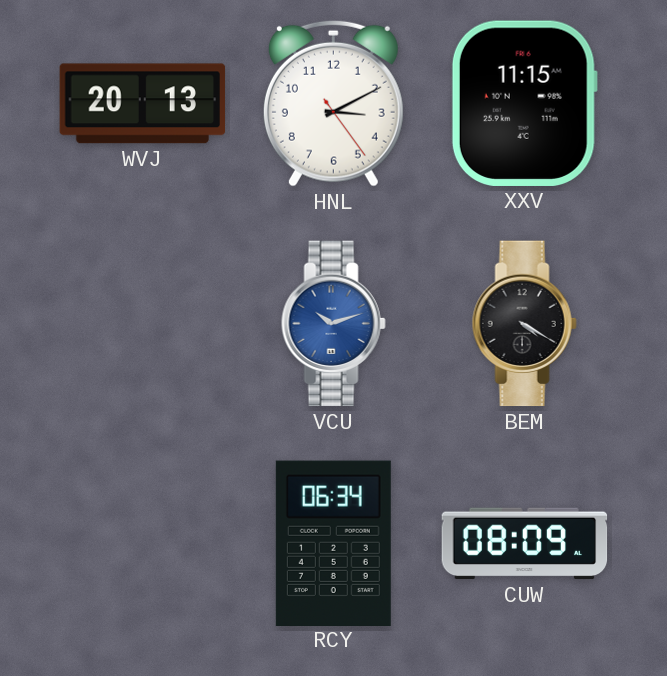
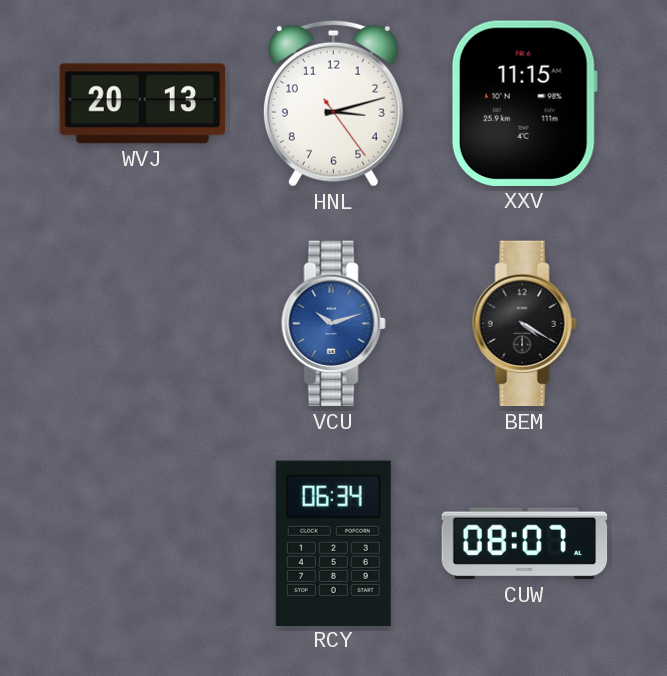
HNL: 3:10 -> 3:12
CUW: 08:09 -> 08:07
